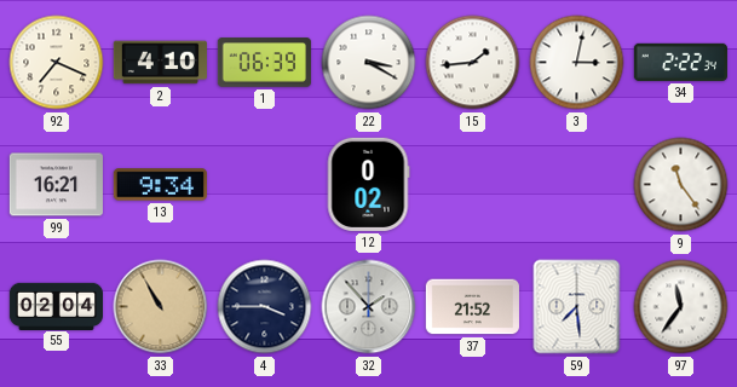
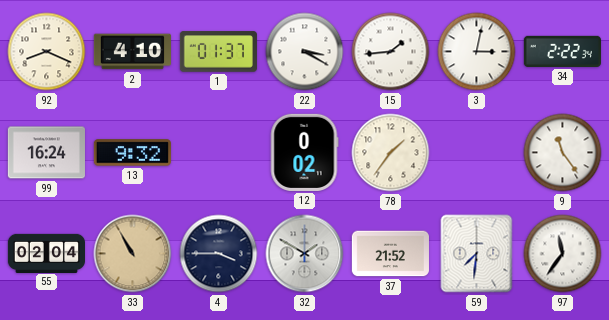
92: 7:19 -> 8:19
1: 06:39 -> 01:37
99: 16:21 -> 16:24
13: 9:34 -> 9:32
78: none -> 1:36
32: 1:53 -> 1:50
59: 7:29 -> 7:31
